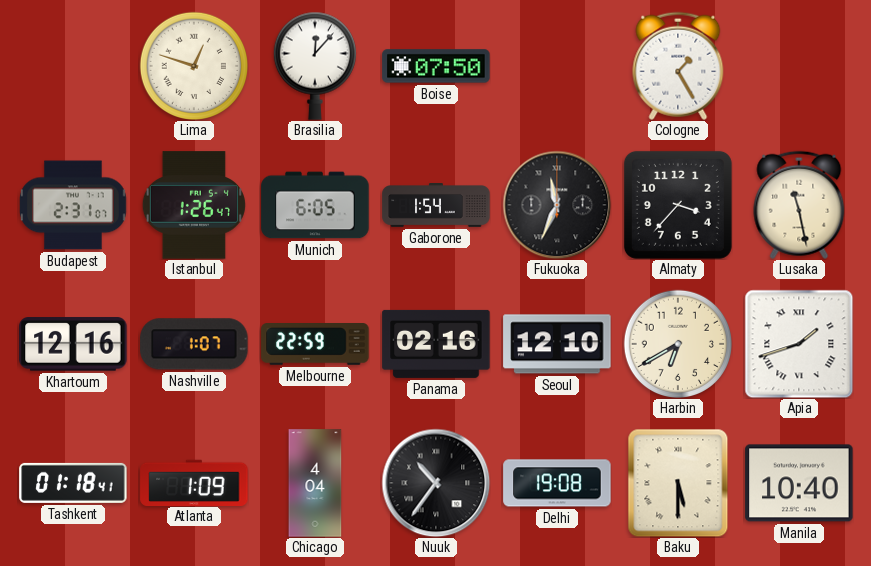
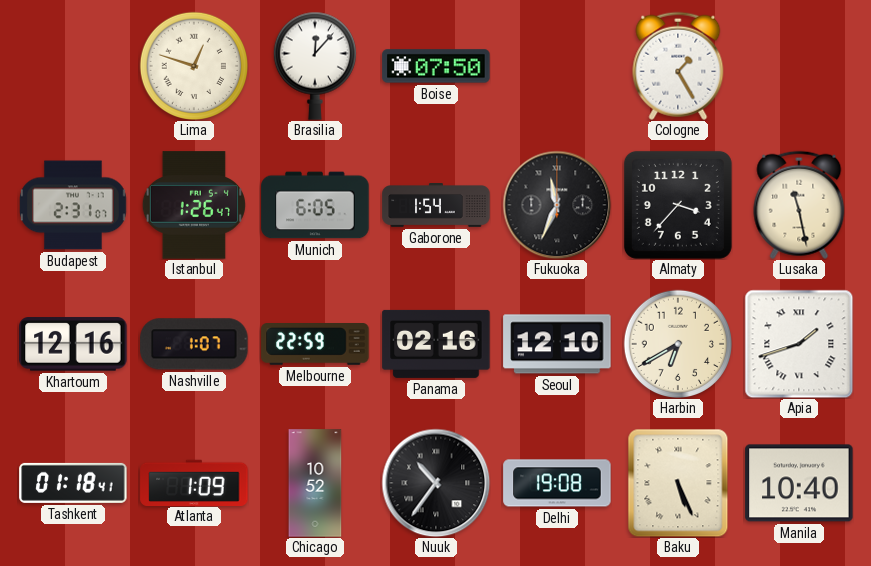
Chicago: 4:04 -> 10:52
Baku: 5:30 -> 5:26
